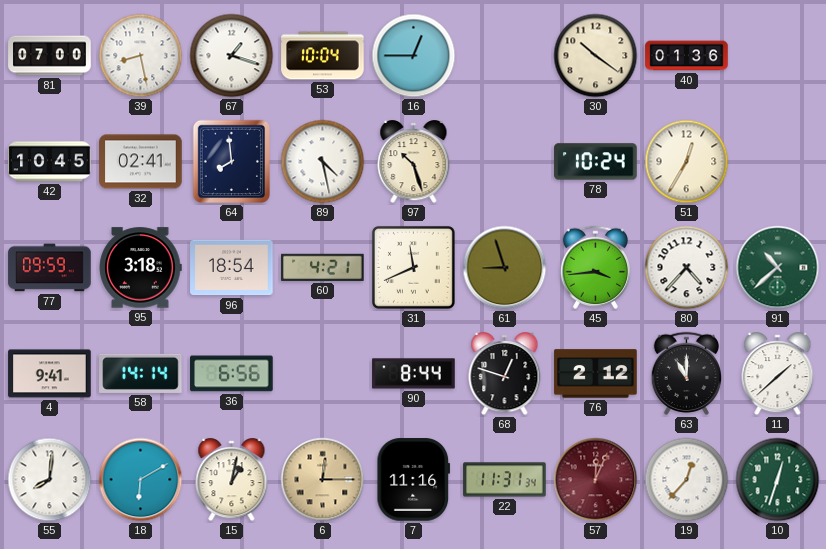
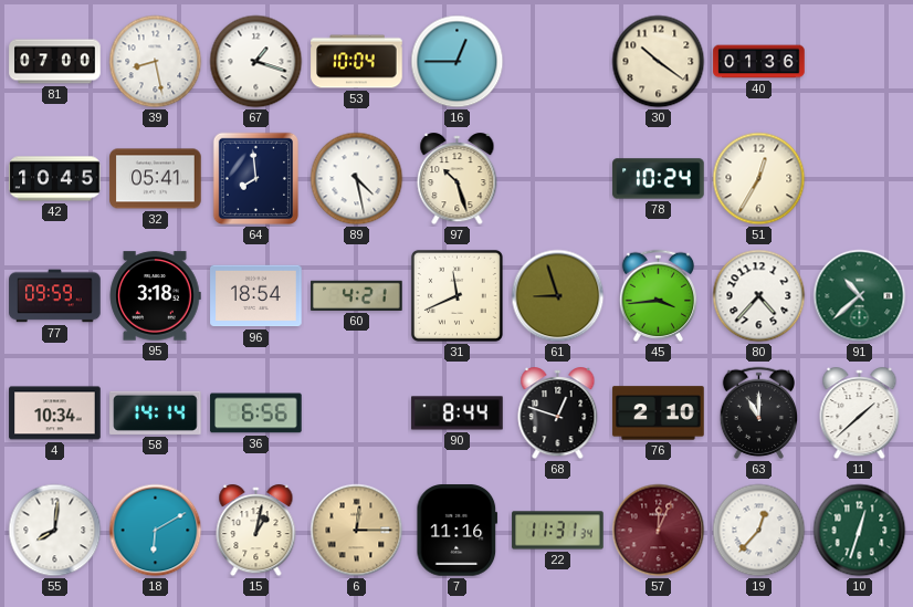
32: 02:41 -> 05:41
4: 9:41 -> 10:34
76: 2:12 -> 2:10
